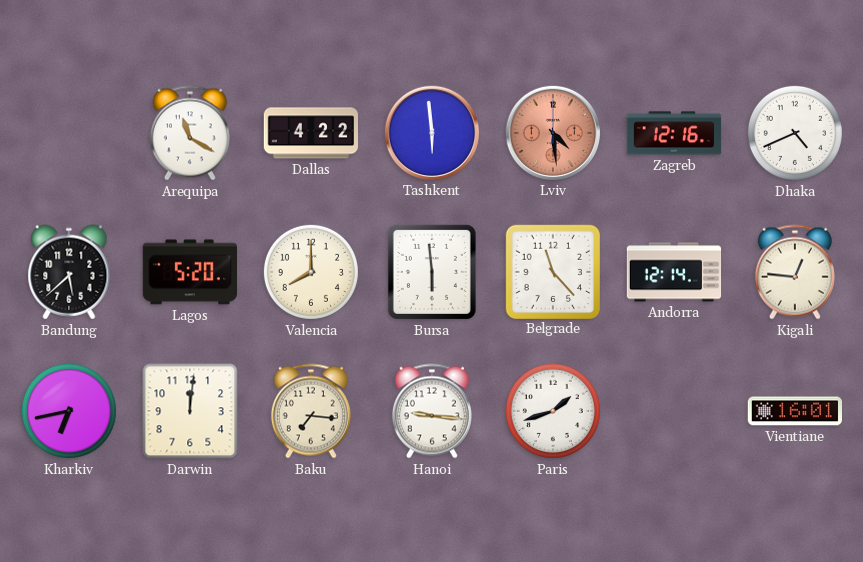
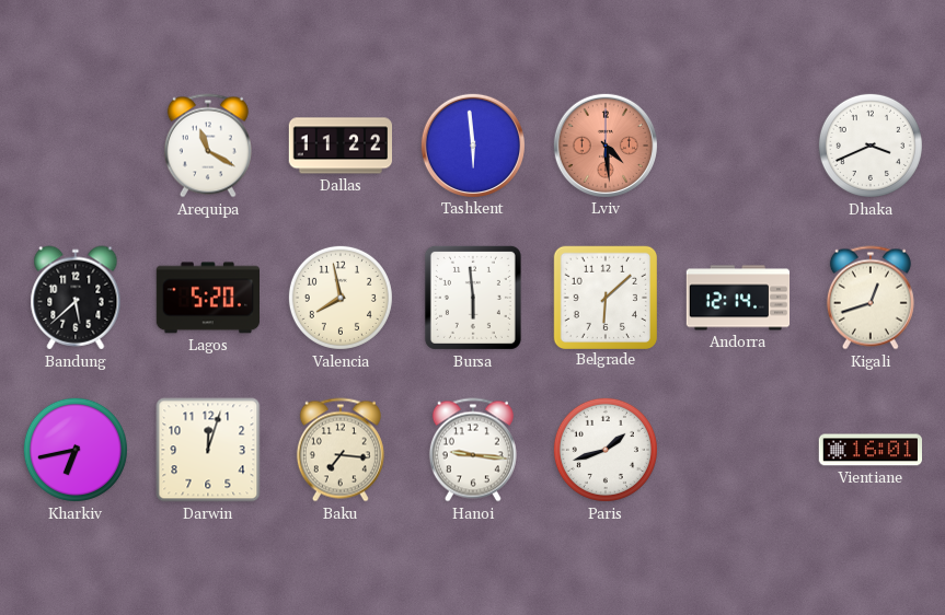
Dallas: 4:22 -> 11:22
Zagreb: 12:16 -> none
Dhaka: 4:41 -> 3:41
Valencia: 8:00 -> 7:58
Belgrade: 11:23 -> 6:08
Kigali: 12:46 -> 12:42
Darwin: 12:01 -> 12:03
